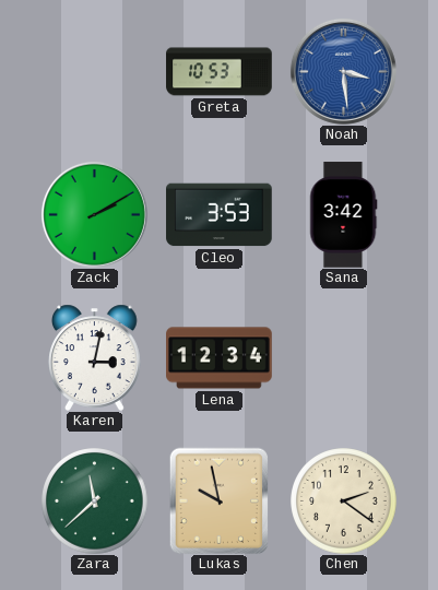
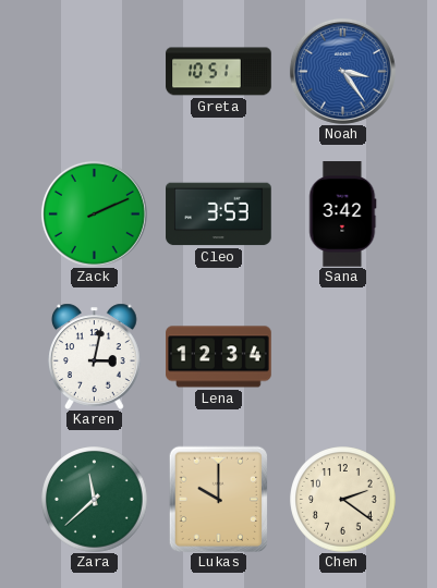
Greta: 10:53 -> 10:51
Noah: 3:29 -> 3:24
Zack: 2:10 -> 2:11
Lukas: 9:58 -> 10:00
